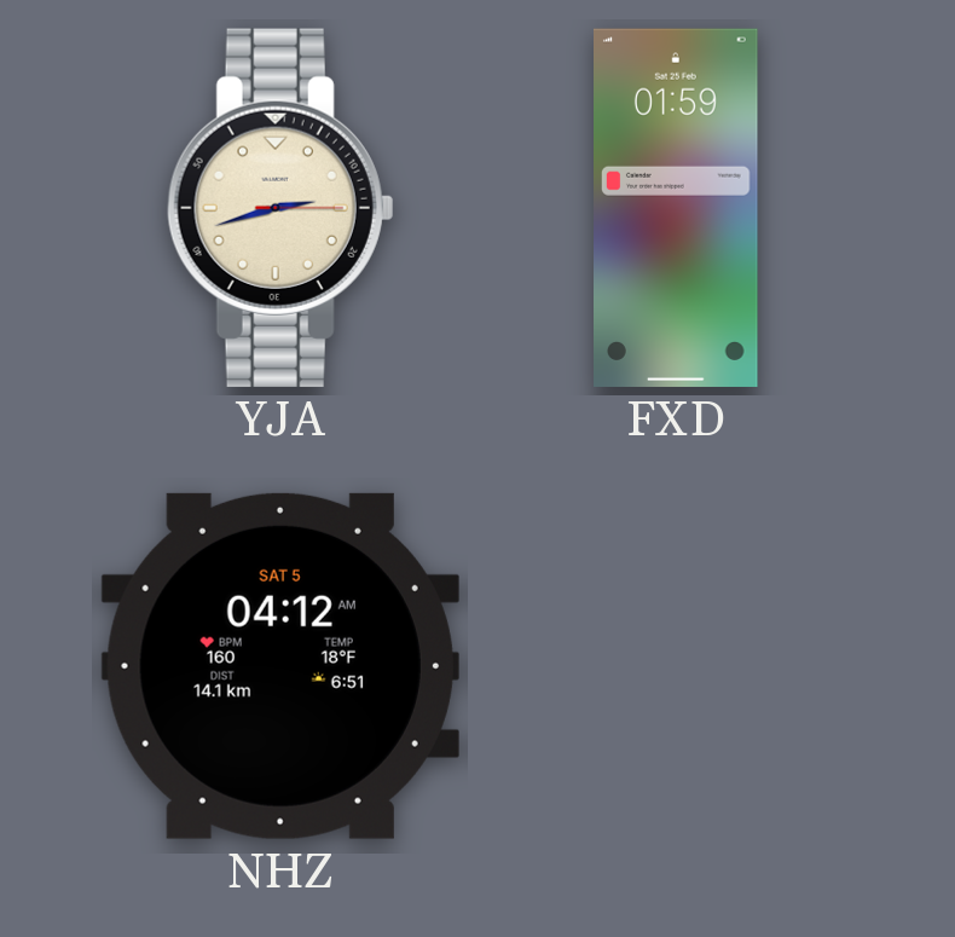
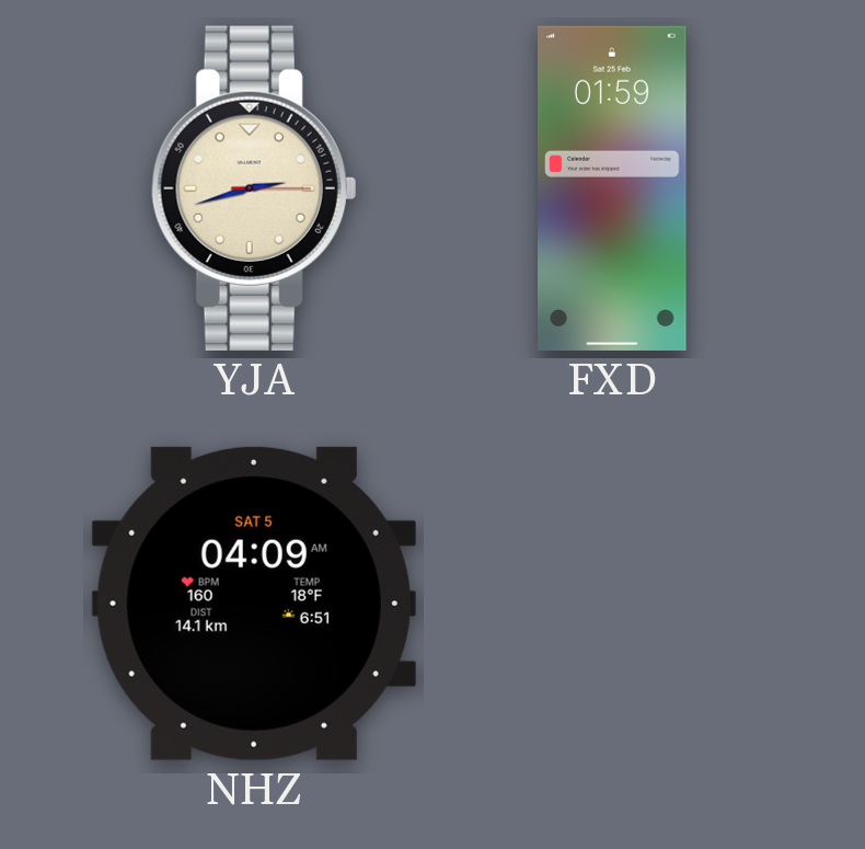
NHZ: 04:12 -> 04:09
